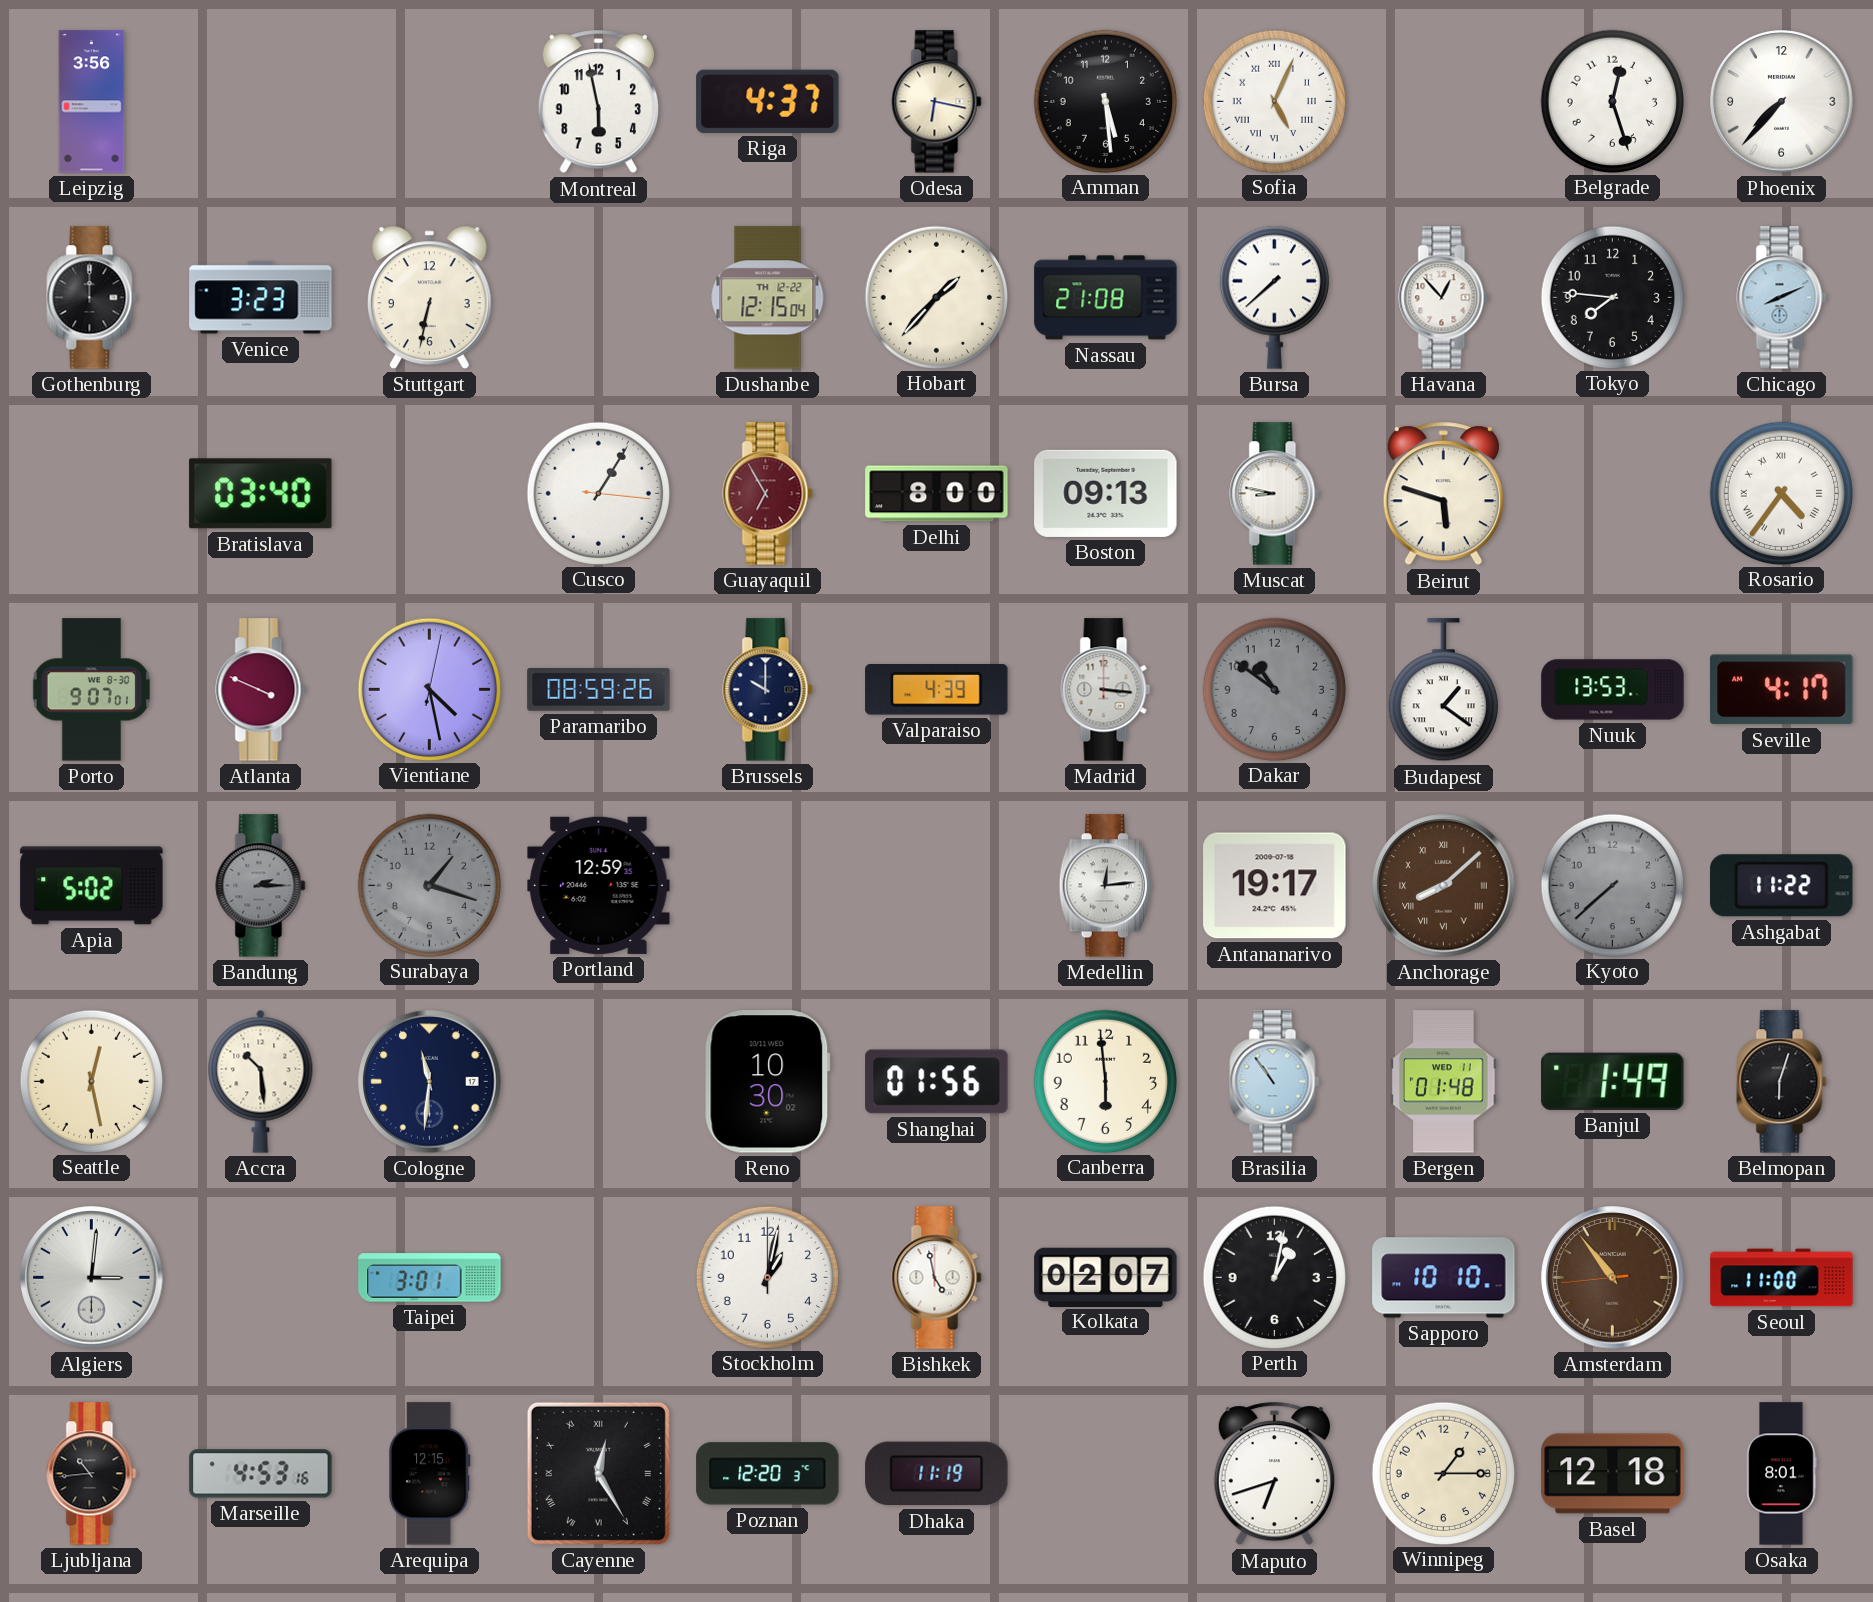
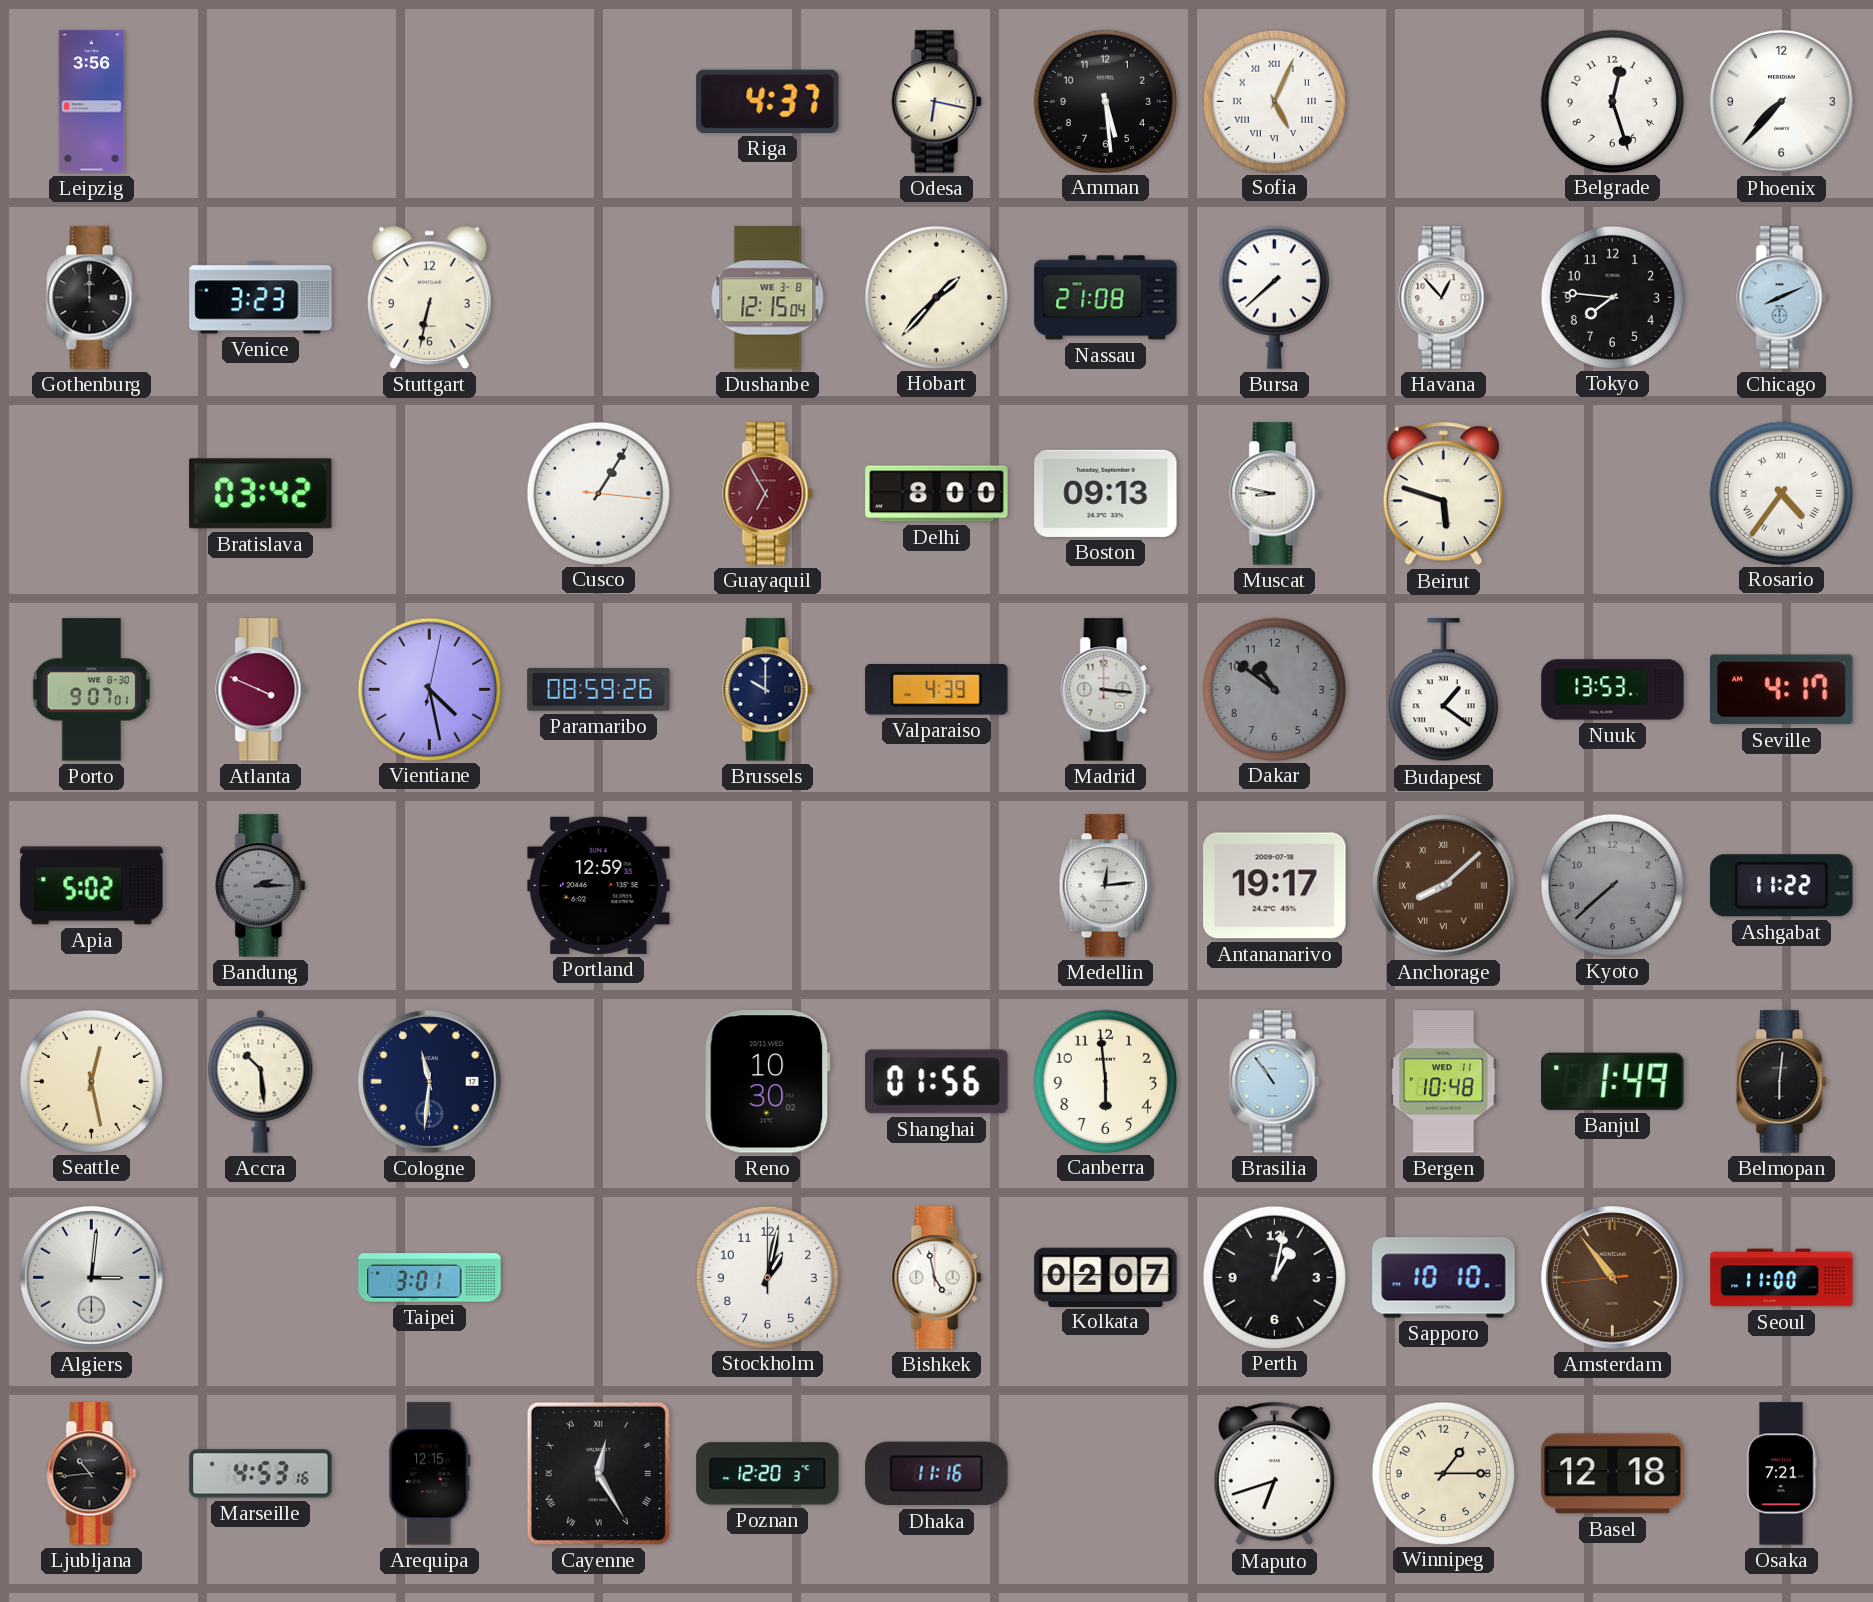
Montreal: 5:58 -> none
Dushanbe date: TH 12-22 -> WE 3-8
Bratislava: 03:40 -> 03:42
Surabaya: 1:18 -> none
Bergen: 01:48 -> 10:48
Belmopan: 6:03 -> 6:01
Dhaka: 11:19 -> 11:16
Osaka: 8:01 -> 7:21
